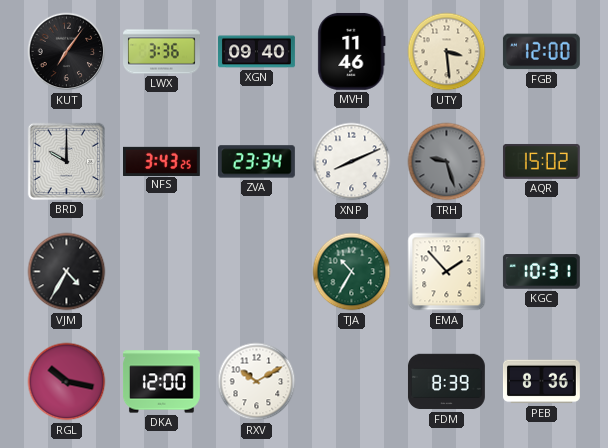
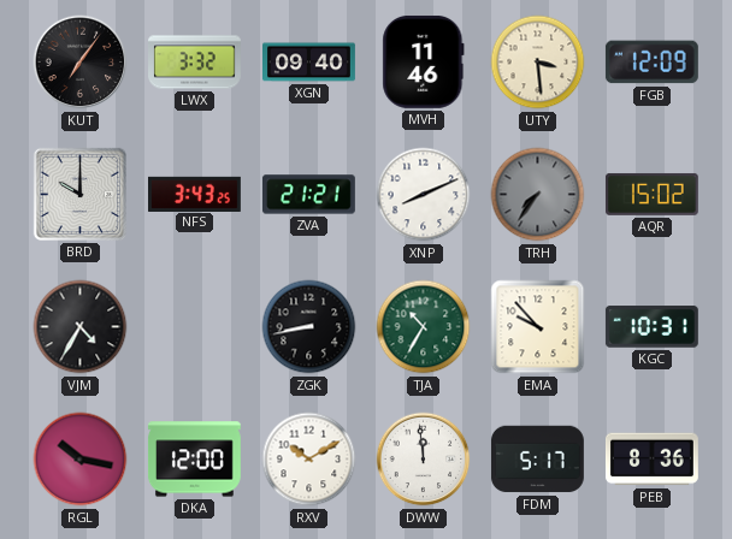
LWX: 3:36 -> 3:32
FGB: 12:00 -> 12:09
ZVA: 23:34 -> 21:21
TRH: 9:27 -> 7:36
ZGK: none -> 8:43
EMA: 1:53 -> 9:53
DWW: none -> 11:59
FDM: 8:39 -> 5:17
